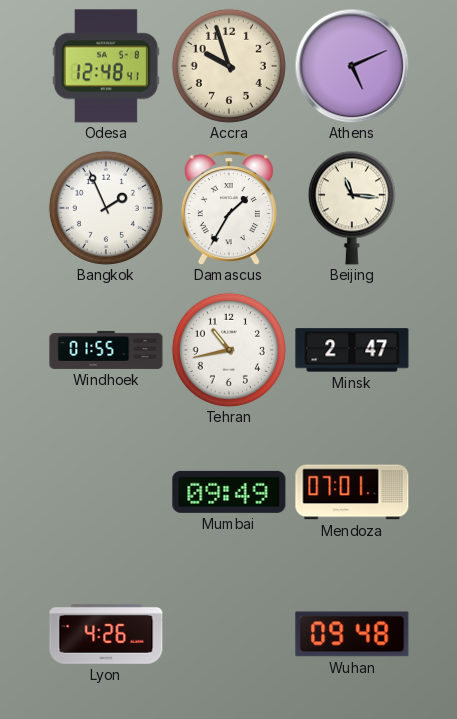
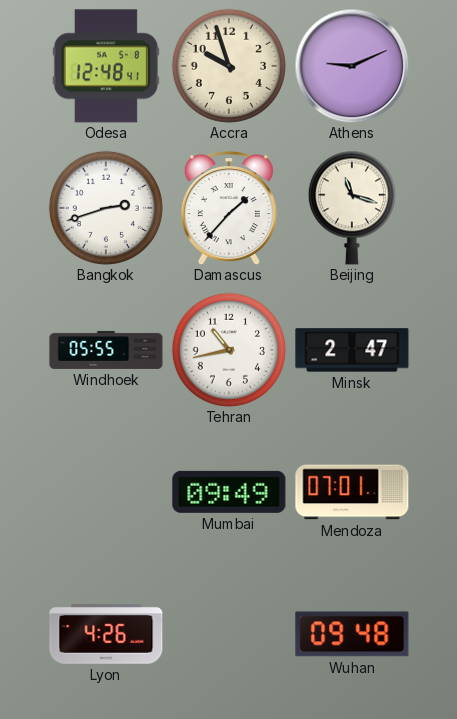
Athens: 5:11 -> 9:11
Bangkok: 1:56 -> 2:42
Damascus: 1:35 -> 1:37
Beijing: 11:16 -> 11:18
Windhoek: 01:55 -> 05:55
